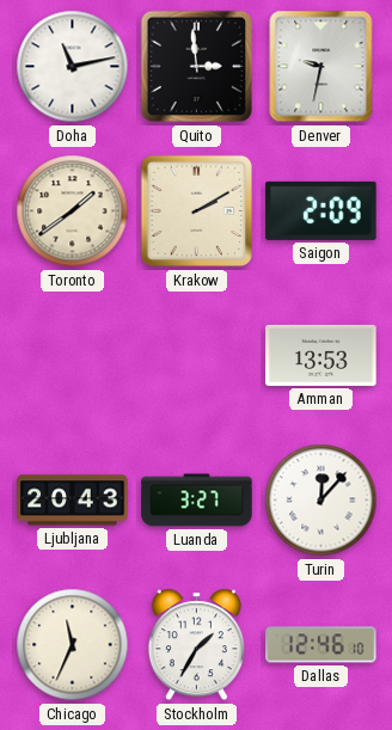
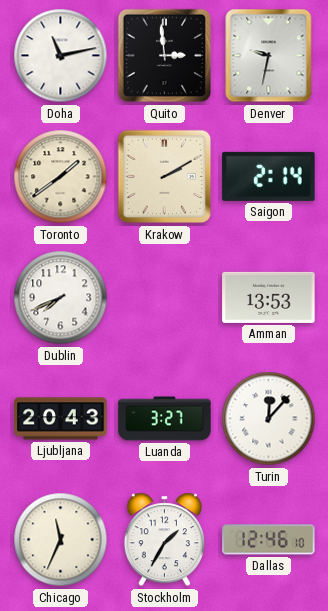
Saigon: 2:09 -> 2:14
Dublin: none -> 7:41
